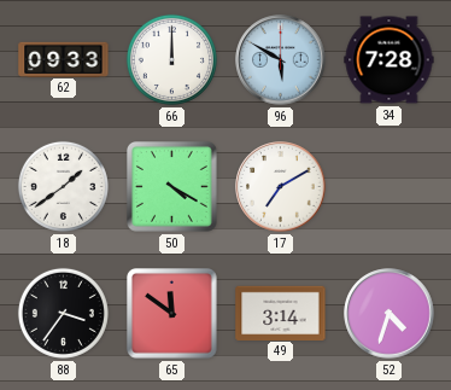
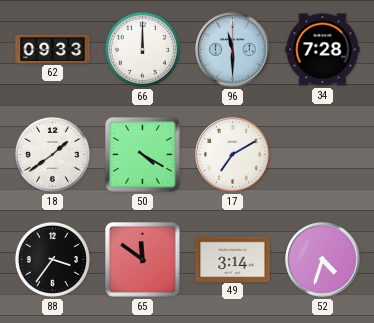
96: 5:50 -> 11:30
